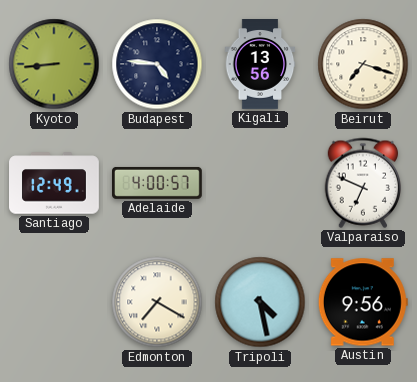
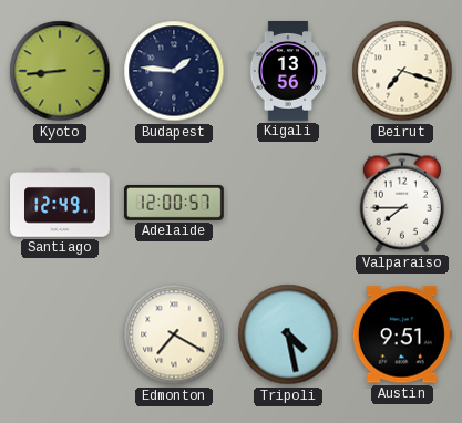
Budapest: 4:46 -> 1:46
Adelaide: 4:00 -> 12:00
Valparaiso: 6:49 -> 7:45
Austin: 9:56 -> 9:51
